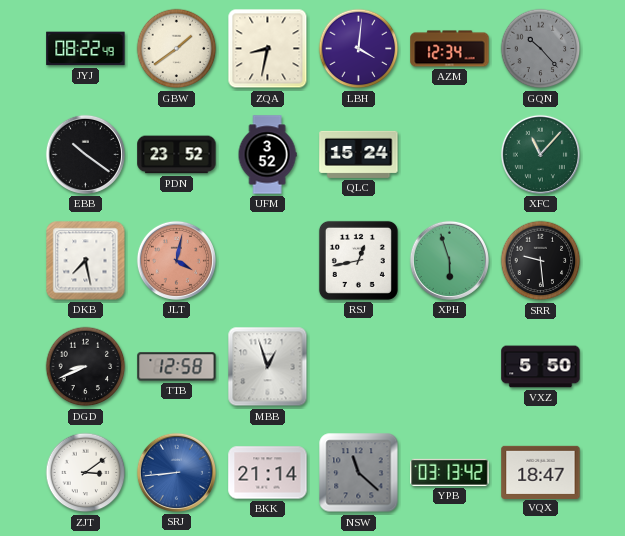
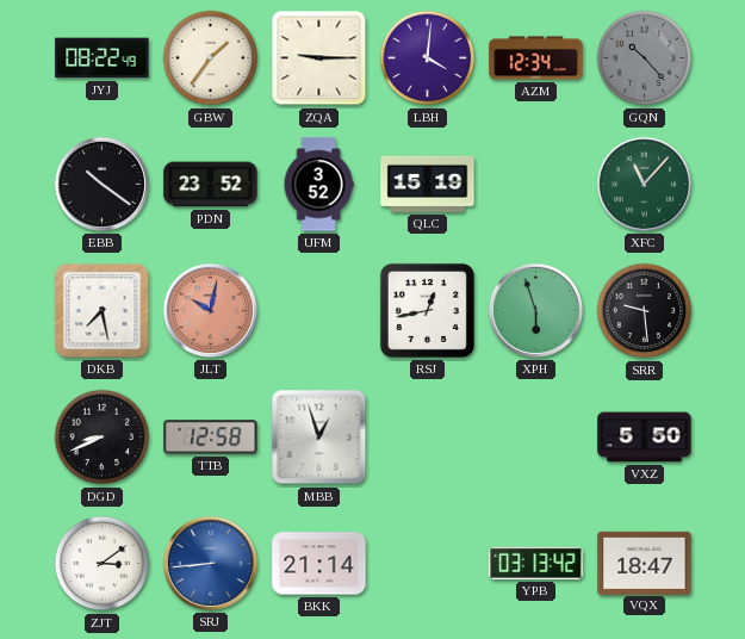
GBW: 1:39 -> 1:36
ZQA: 8:32 -> 9:15
QLC: 15:24 -> 15:19
JLT: 4:02 -> 10:02
NSW: 11:22 -> none
